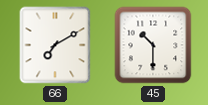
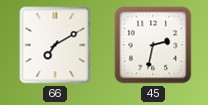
45: 10:30 -> 2:32
